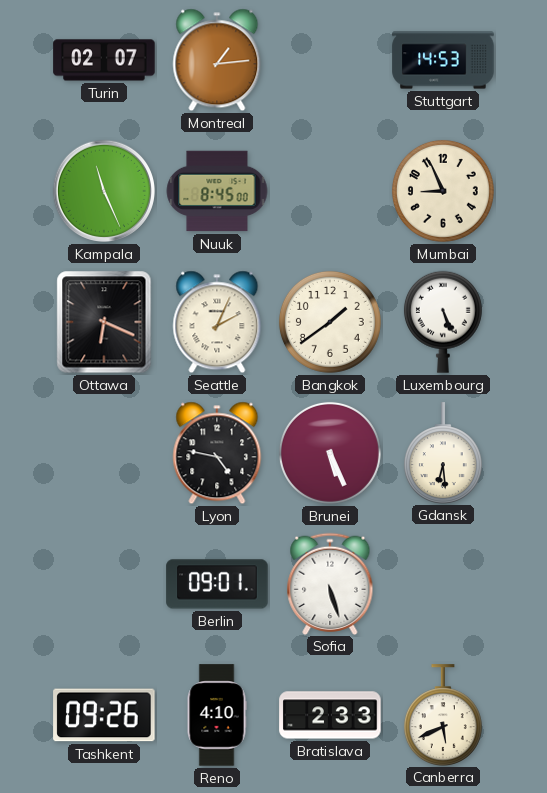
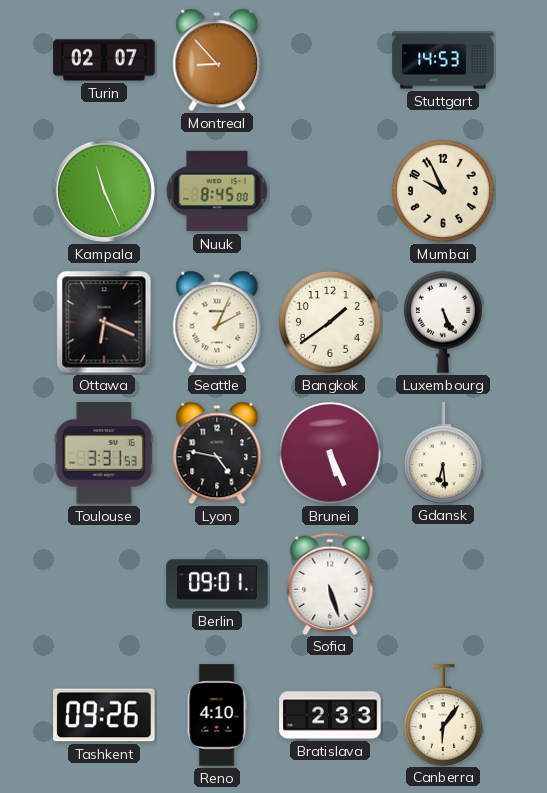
Montreal: 1:14 -> 8:53
Mumbai: 8:56 -> 9:56
Toulouse: none -> 3:31
Canberra: 5:41 -> 6:06
